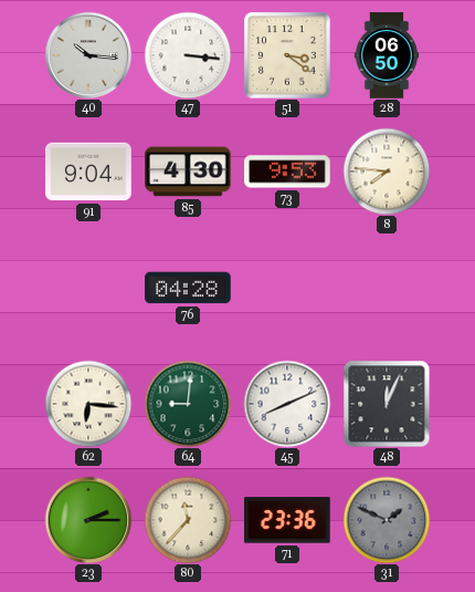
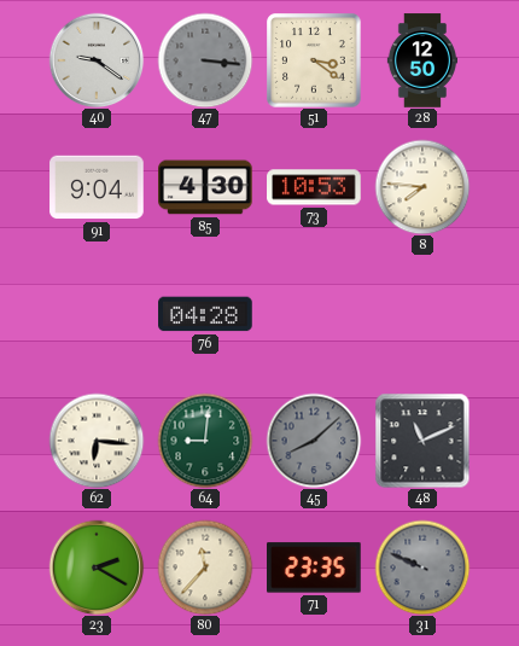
40: 10:16 -> 9:21
47 dial: white -> grey
28: 06:50 -> 12:50
73: 9:53 -> 10:53
45: 8:11 -> 8:08
45 dial: white -> grey
48: 12:04 -> 11:11
23: 2:15 -> 2:20
71: 23:36 -> 23:35
31: 1:49 -> 9:49
